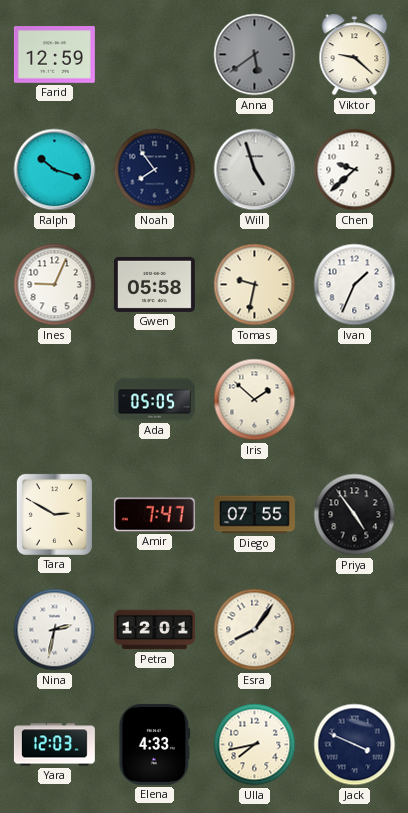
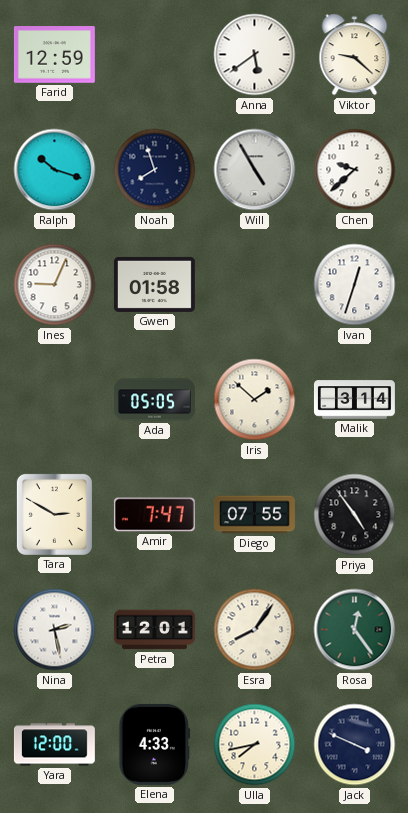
Anna dial: grey -> white
Noah: 7:54 -> 7:57
Will: 4:57 -> 4:55
Gwen: 05:58 -> 01:58
Tomas: 9:32 -> none
Ivan: 1:34 -> 12:33
Malik: none -> 3:14
Nina: 2:32 -> 2:28
Rosa: none -> 12:24
Yara: 12:03 -> 12:00
